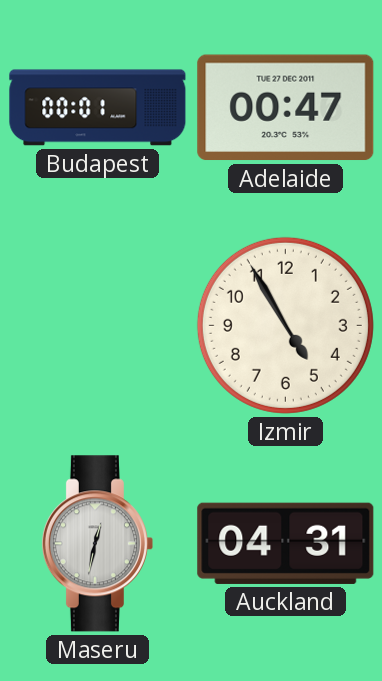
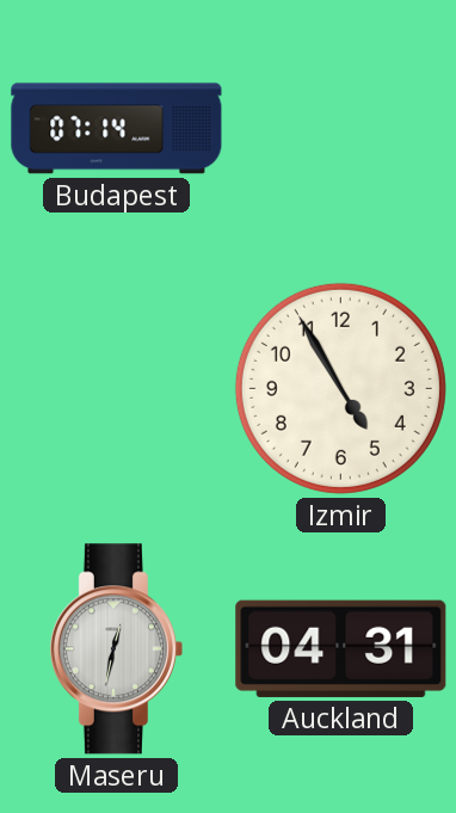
Budapest: 00:01 -> 07:14
Adelaide: 00:47 -> none
